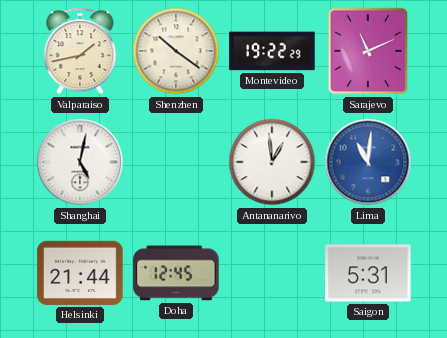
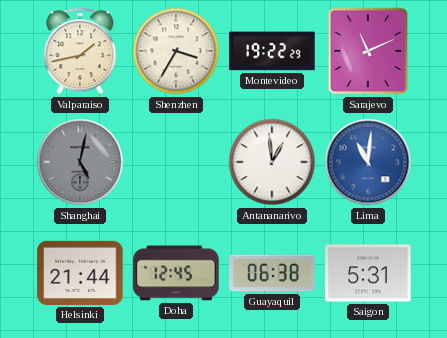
Shenzhen: 10:21 -> 3:35
Shanghai dial: white -> grey
Guayaquil: none -> 06:38
